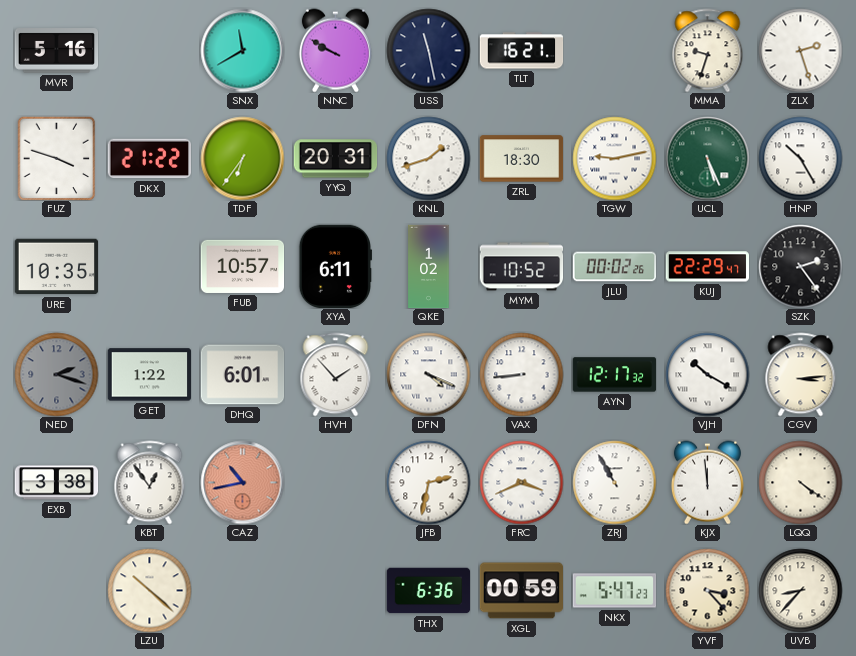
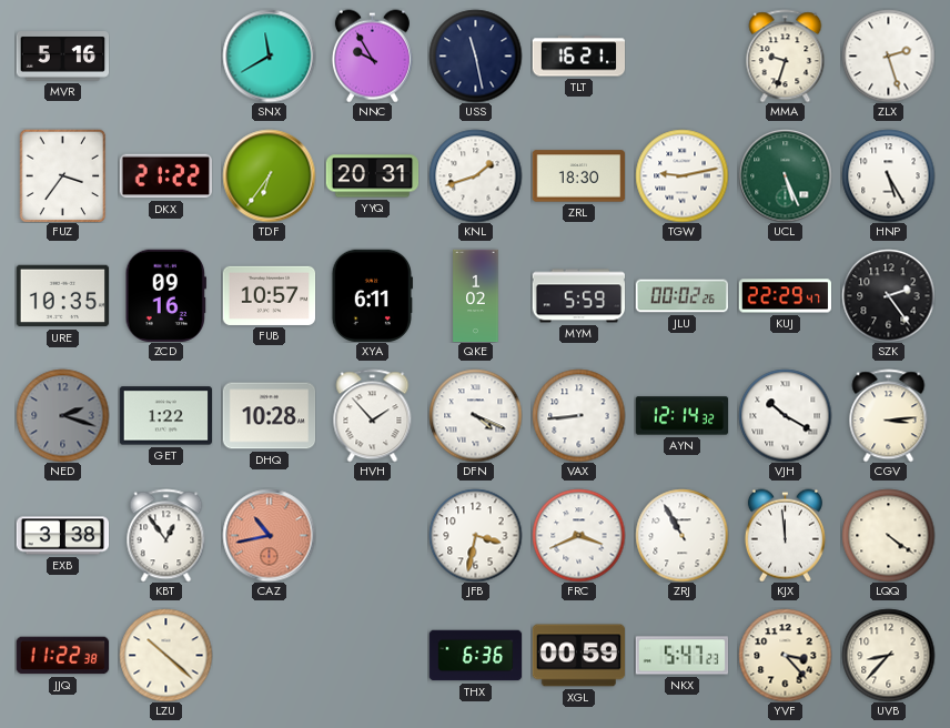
NNC: 9:50 -> 9:55
FUZ: 3:48 -> 3:36
HNP: 10:25 -> 5:25
ZCD: none -> 09:16
MYM: 10:52 -> 5:59
DHQ: 6:01 -> 10:28
AYN: 12:17 -> 12:14
JFB: 2:32 -> 3:32
JJQ: none -> 11:22
